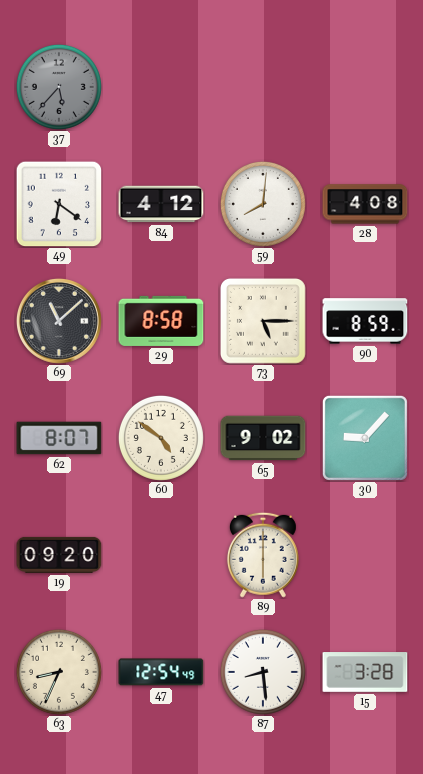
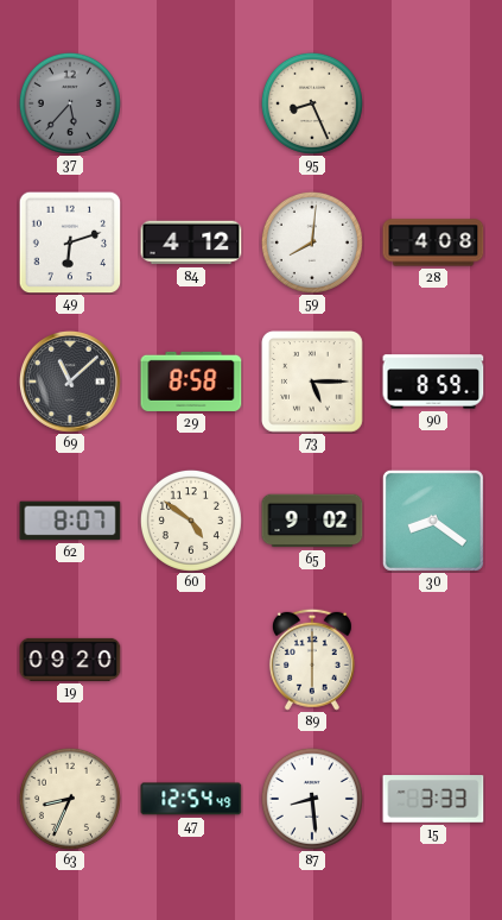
95: none -> 8:26
49: 6:21 -> 6:12
30: 9:07 -> 8:21
15: 3:28 -> 3:33
